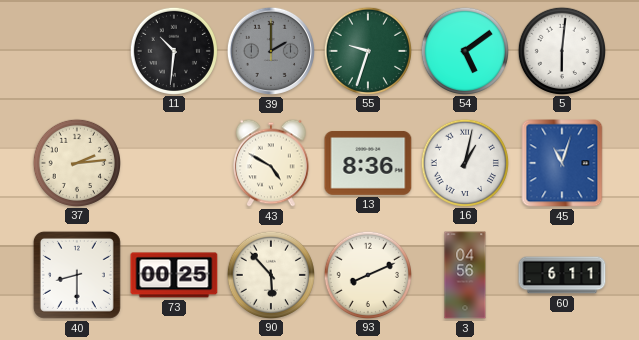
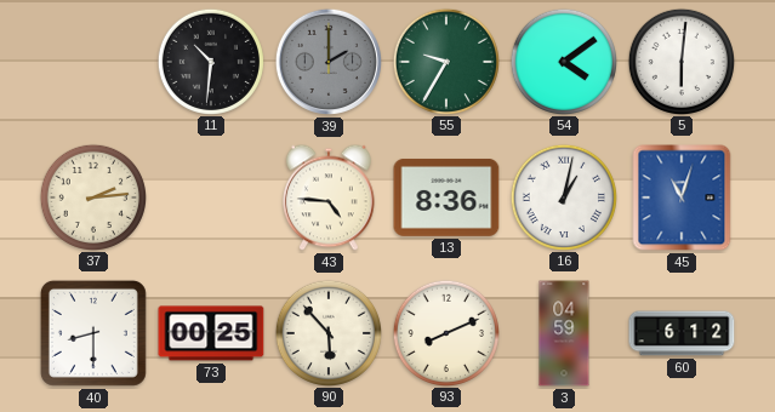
55: 9:33 -> 9:35
54: 5:09 -> 4:09
43: 4:50 -> 4:46
3: 04:56 -> 04:59
60: 6:11 -> 6:12
